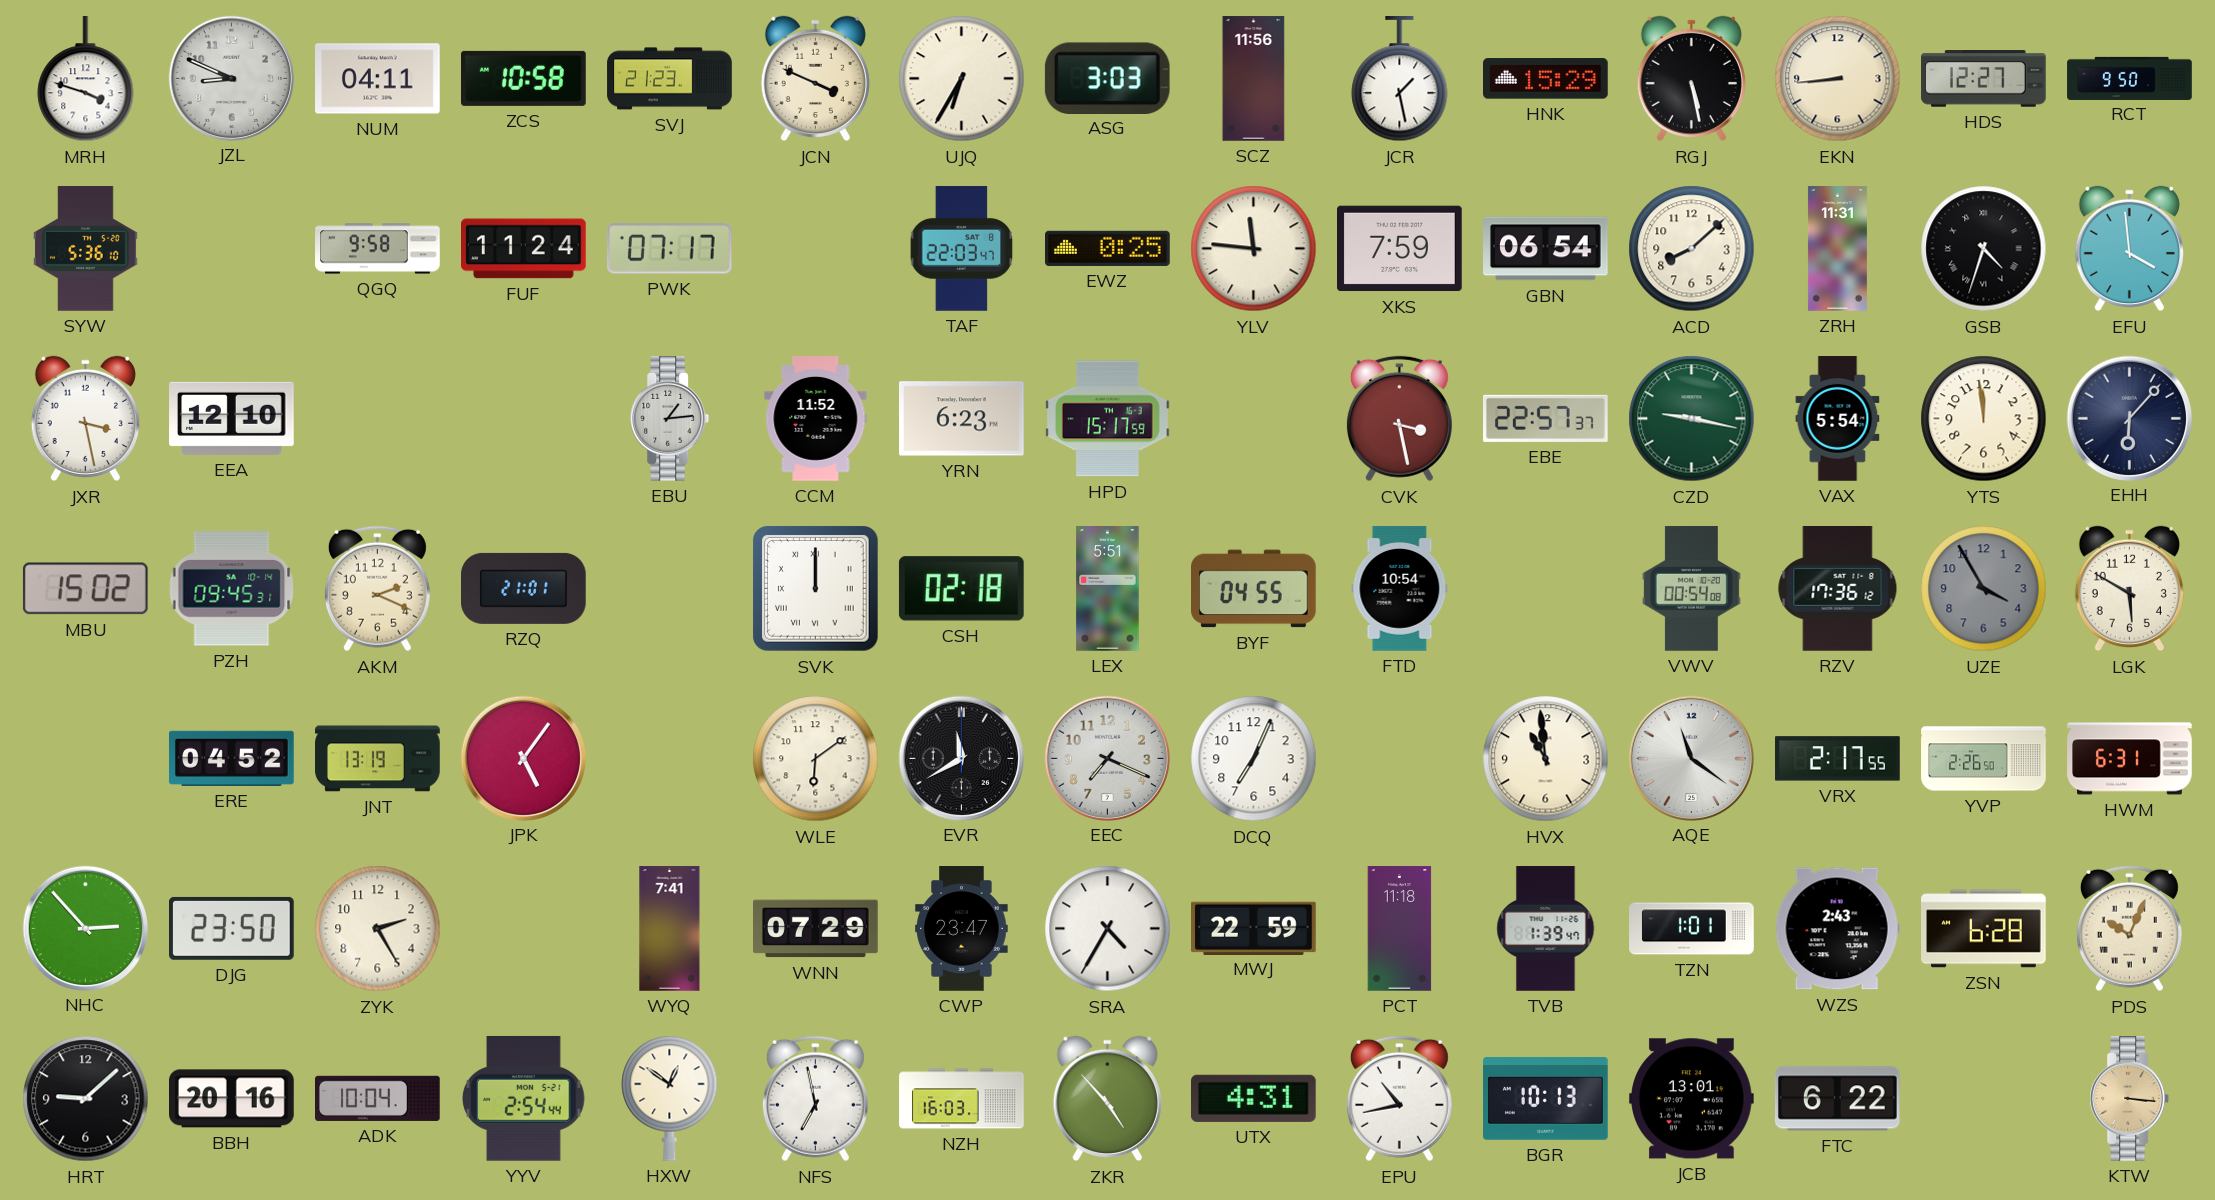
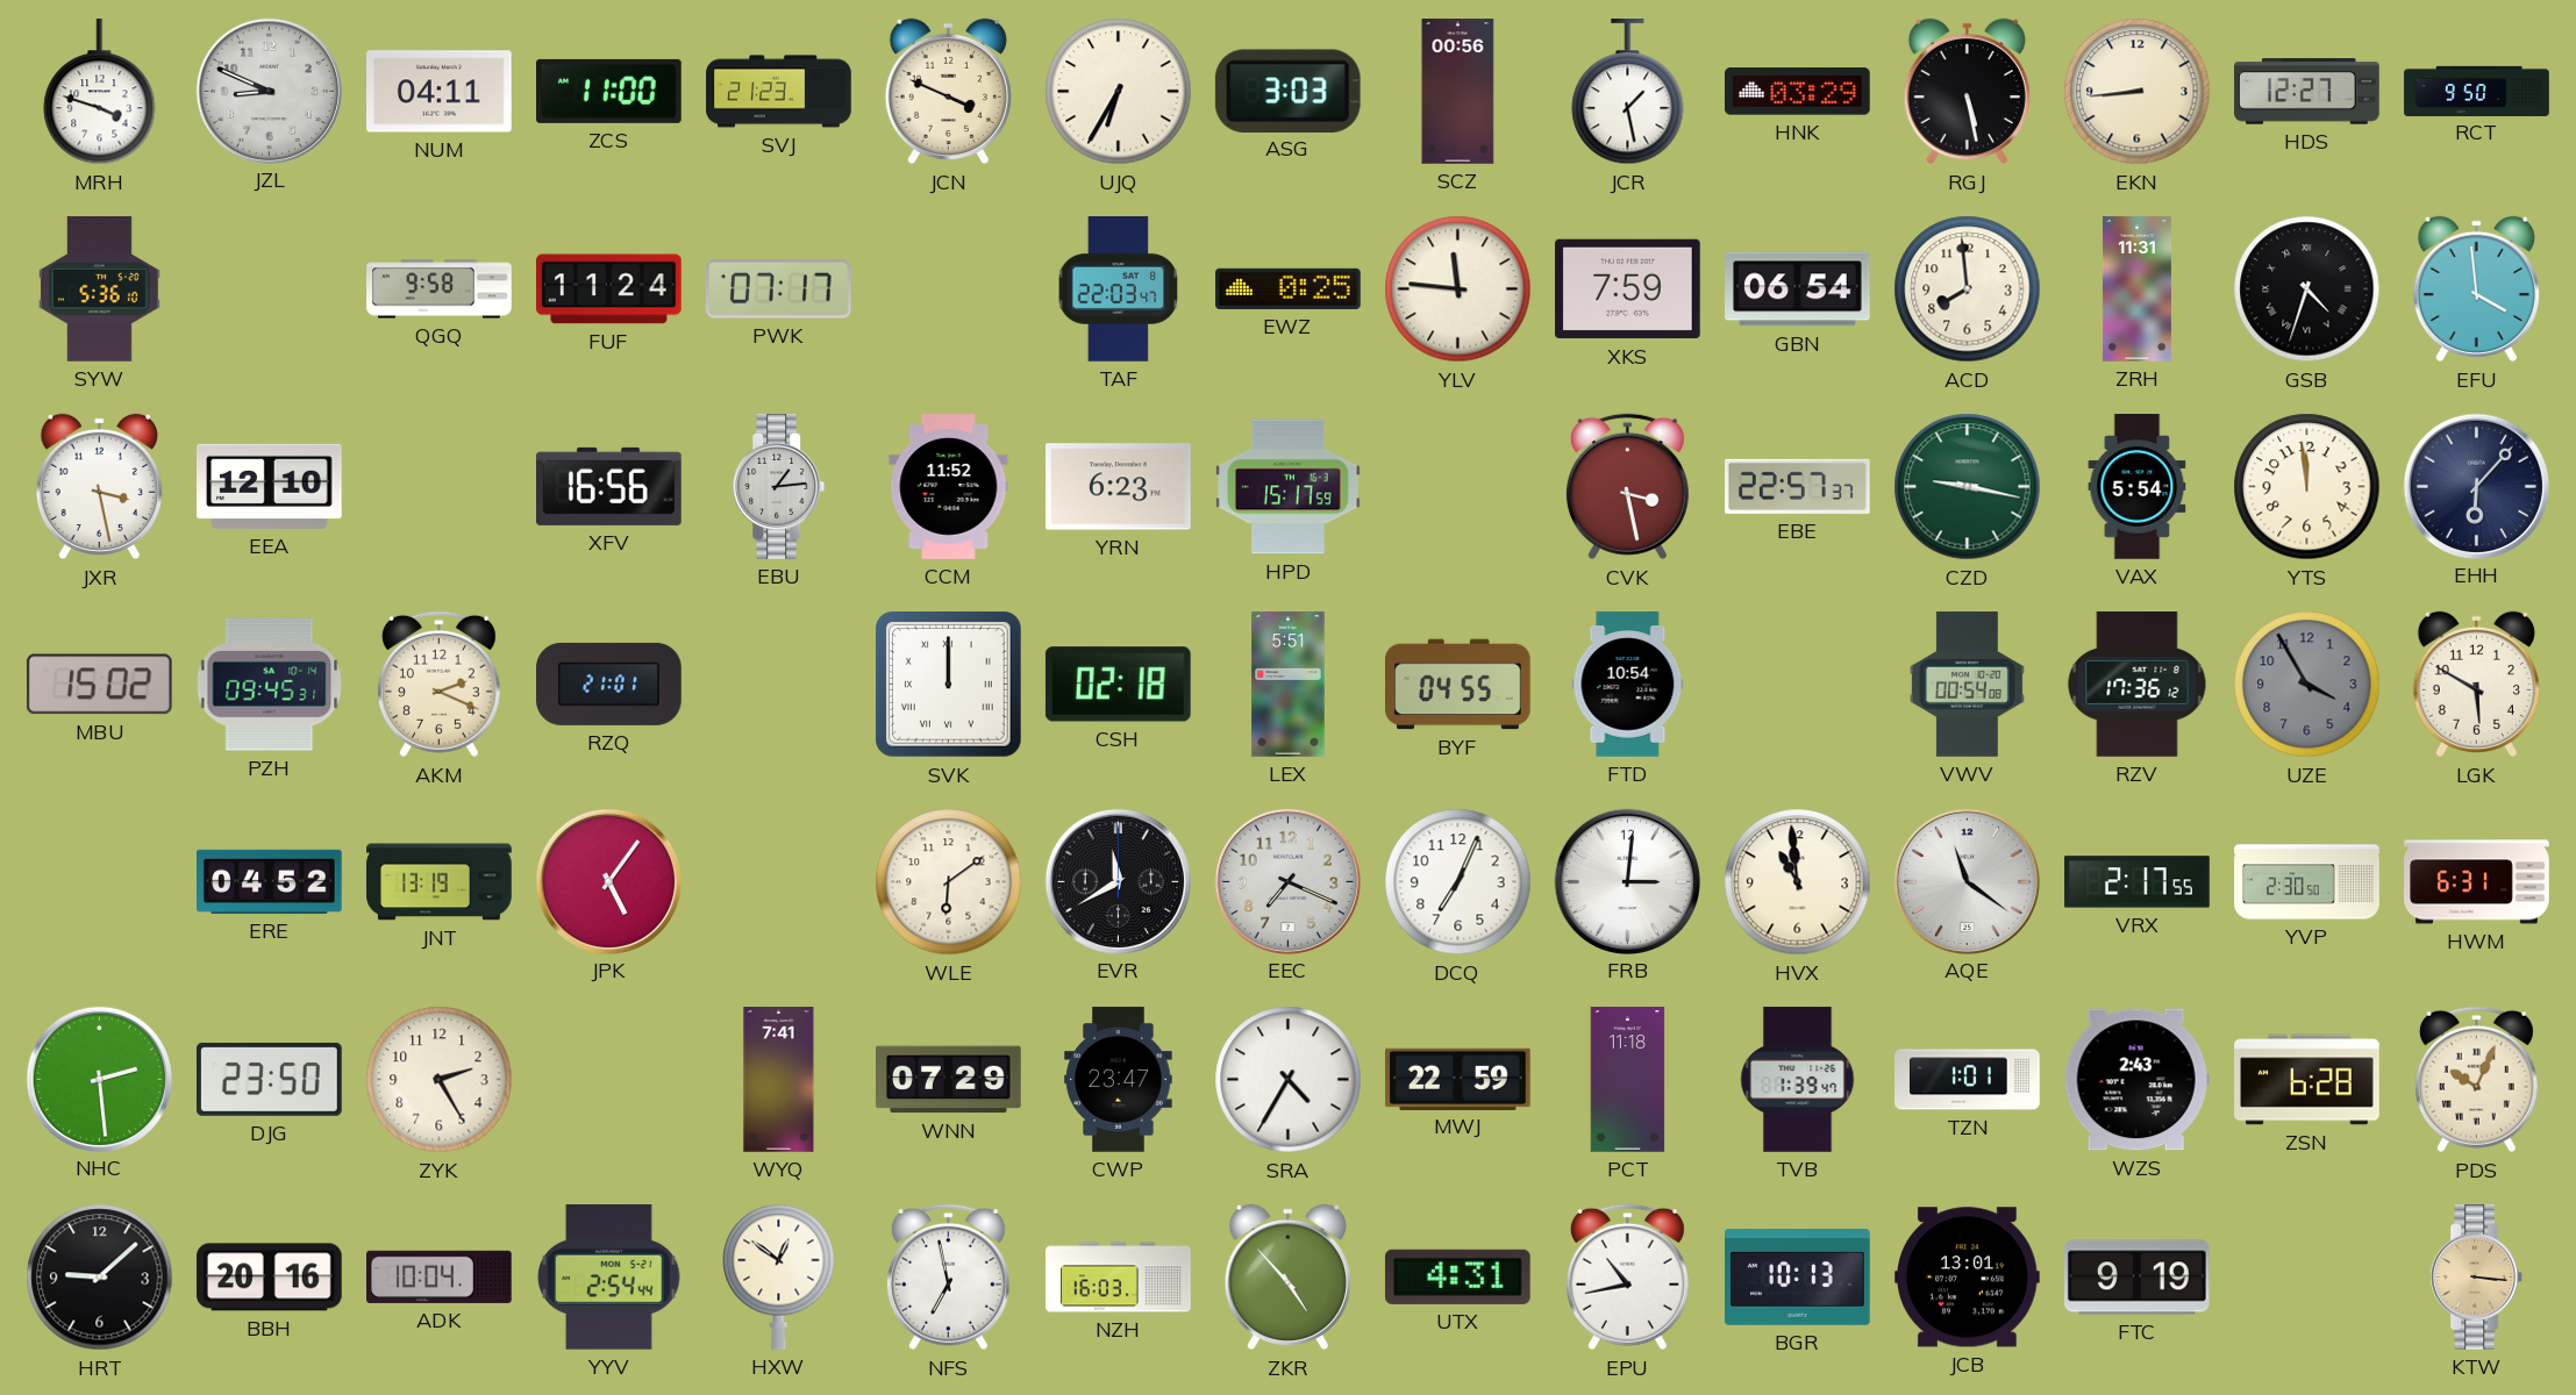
ZCS: 10:58 -> 11:00
SCZ: 11:56 -> 00:56
HNK: 15:29 -> 03:29
ACD: 8:08 -> 7:59
XFV: none -> 16:56
FRB: none -> 3:01
YVP: 2:26 -> 2:30
NHC: 2:53 -> 2:29
FTC: 6:22 -> 9:19
